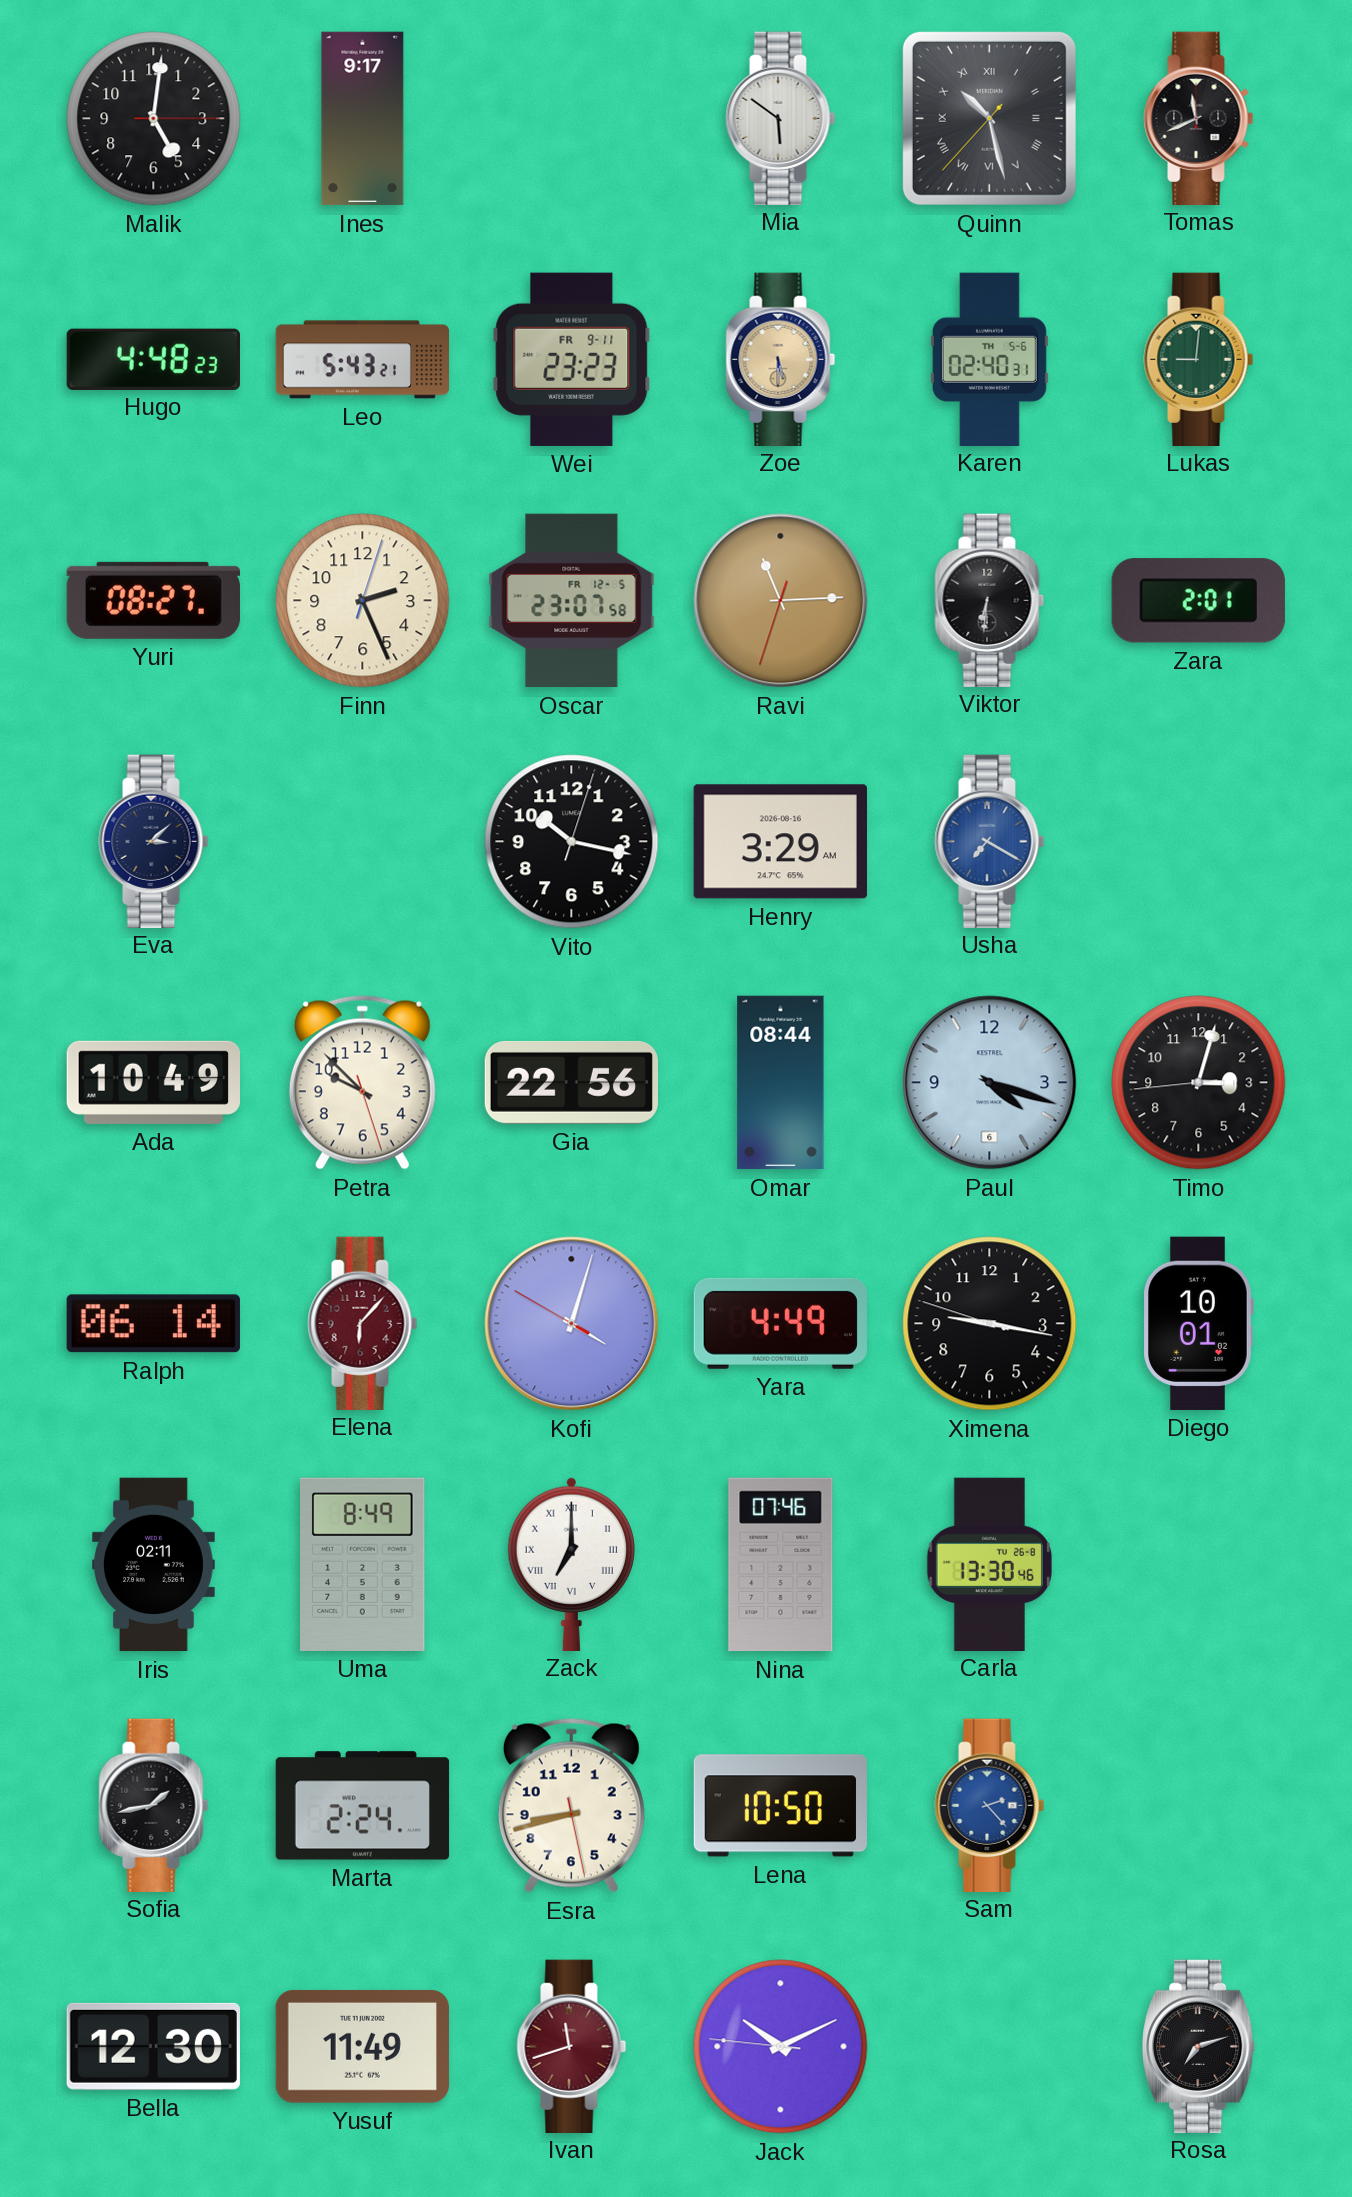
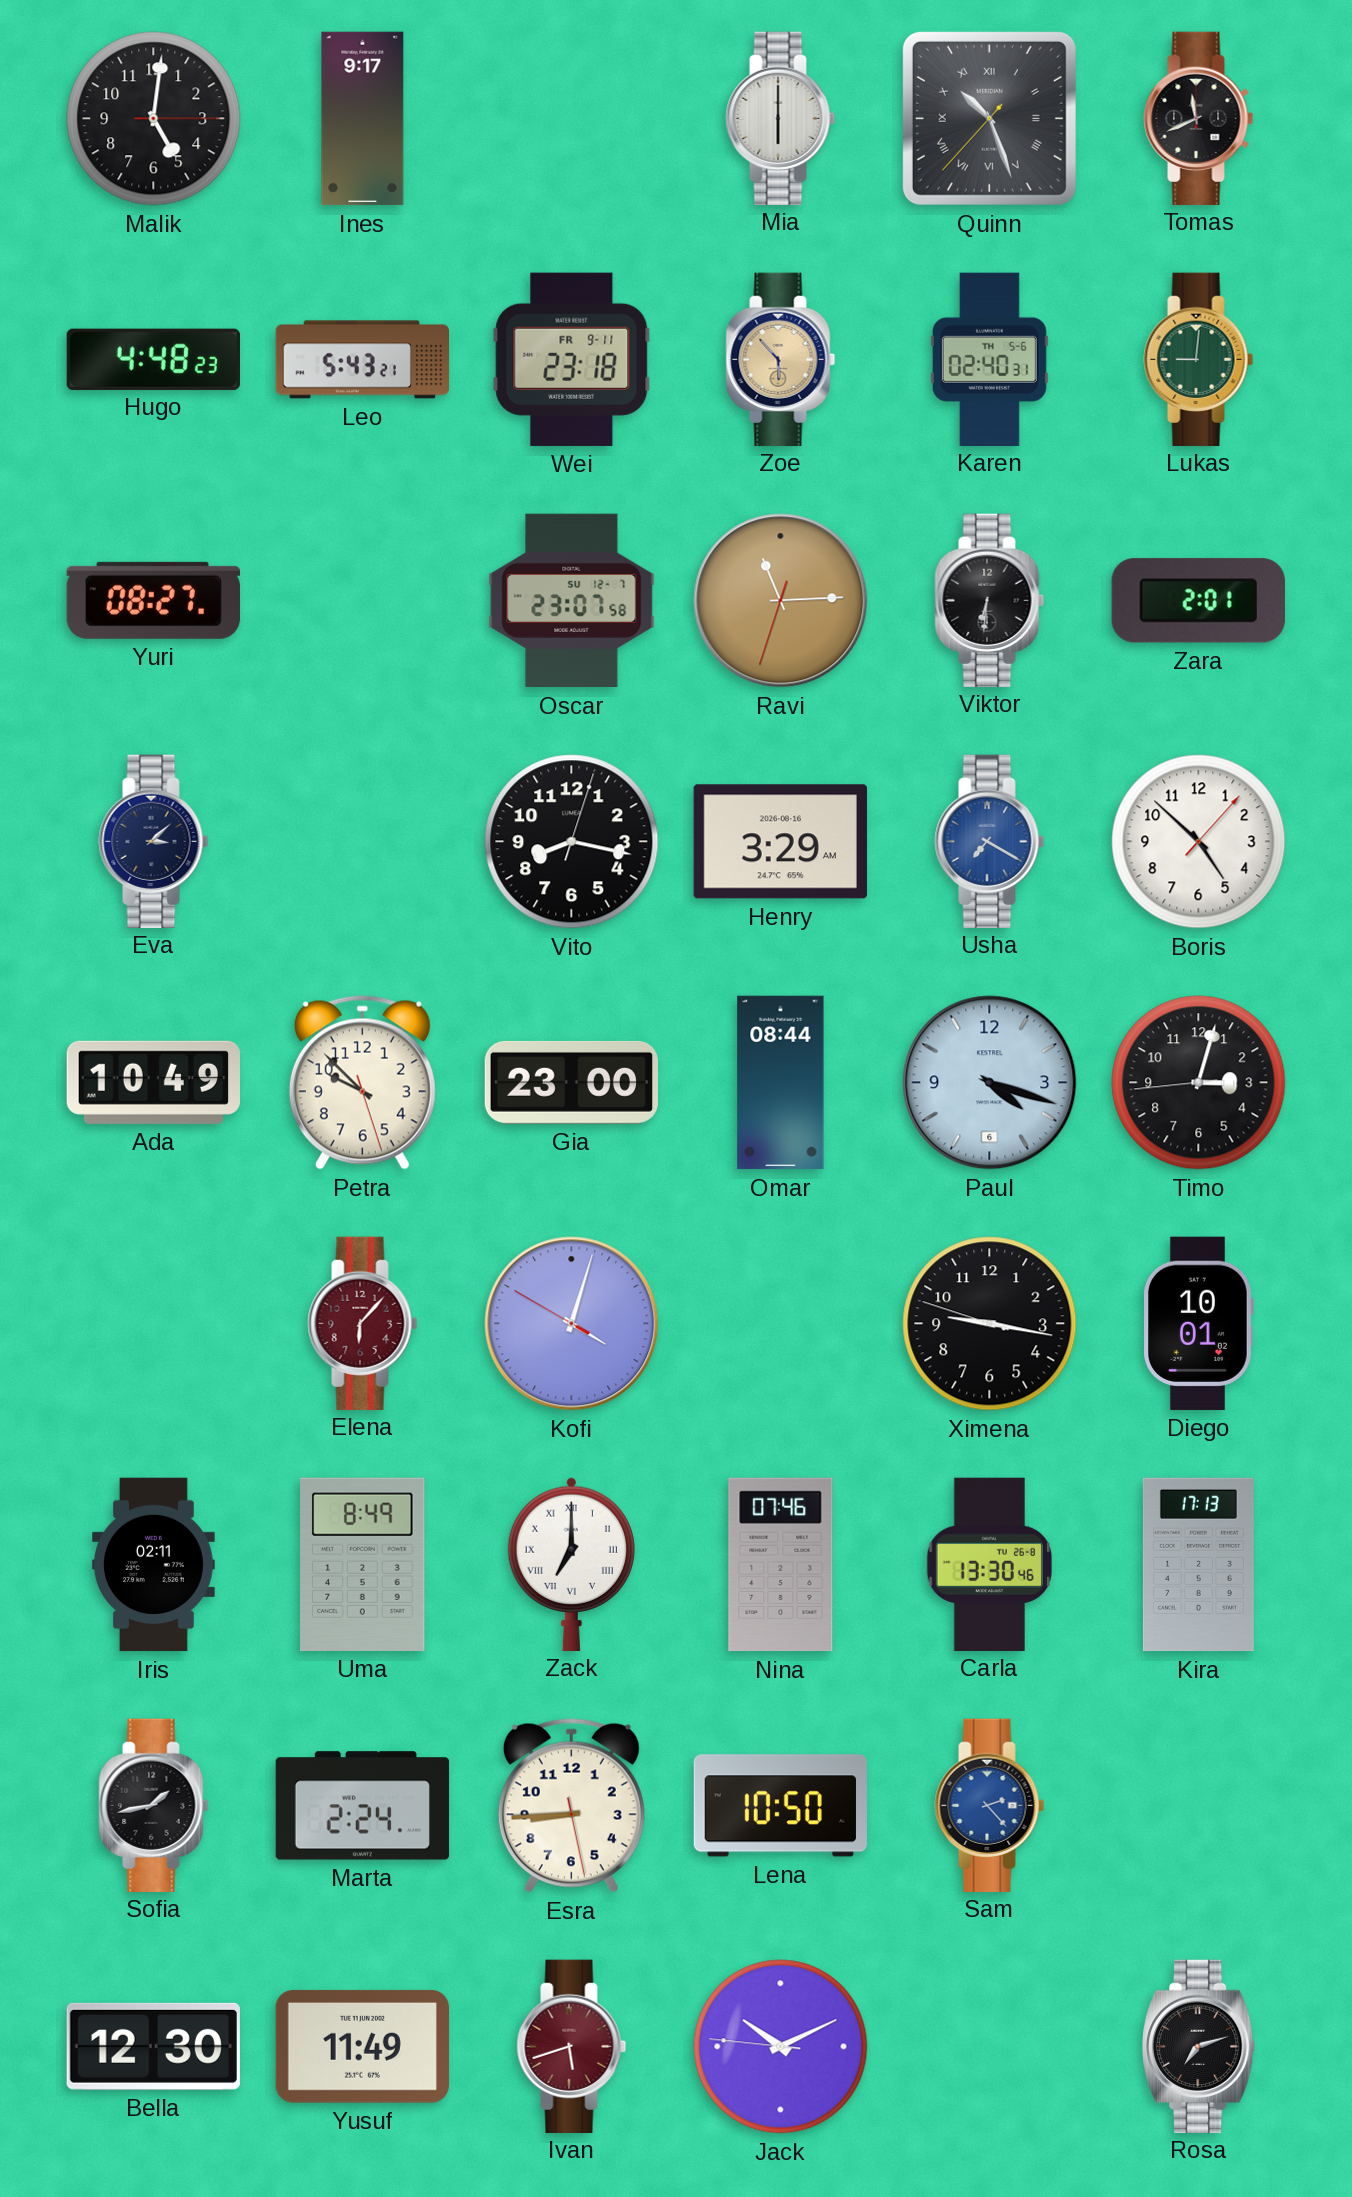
Mia: 5:51 -> 6:00
Quinn: 10:27 -> 10:26
Wei: 23:23 -> 23:18
Zoe: 5:30 -> 5:53
Finn: 2:26 -> none
Oscar date: FR 12-5 -> SU 12-7
Vito: 10:17 -> 8:17
Boris: none -> 4:52
Gia: 22:56 -> 23:00
Ralph: 06:14 -> none
Yara: 4:49 -> none
Kira: none -> 17:13
Esra: 8:42 -> 8:44
Ivan: 11:42 -> 5:42
